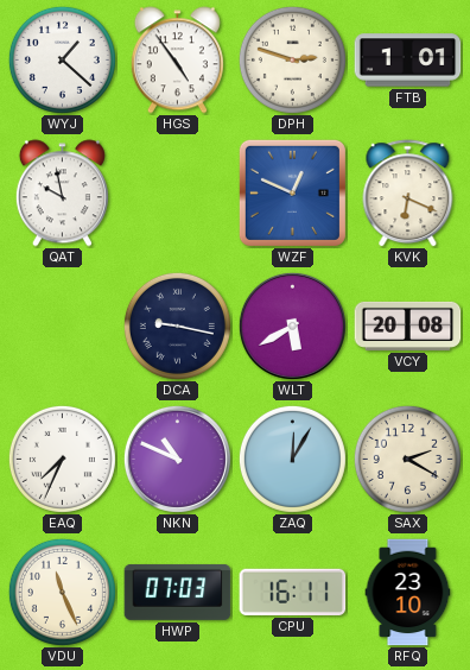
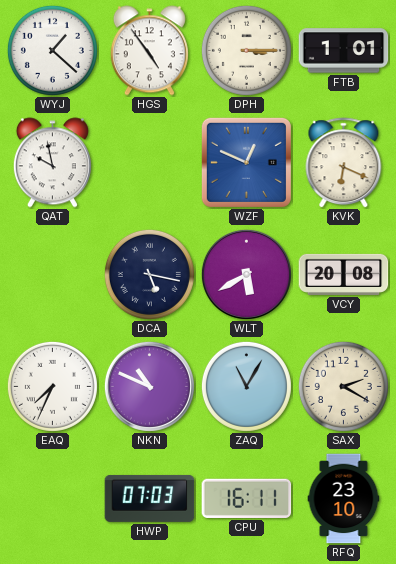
DPH: 2:48 -> 3:15
DCA: 9:17 -> 5:17
ZAQ: 12:05 -> 11:05
VDU: 11:26 -> none
